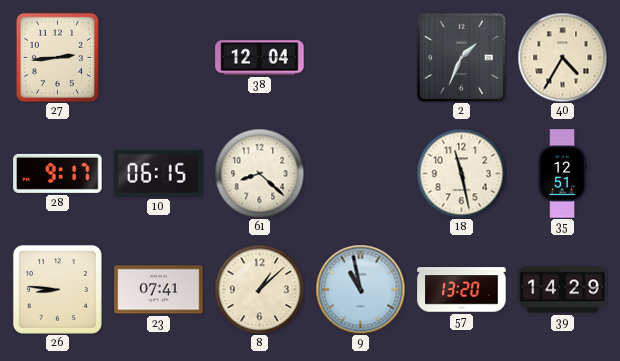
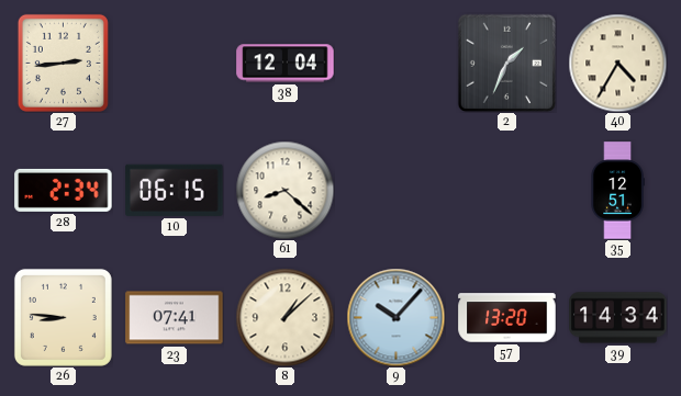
28: 9:17 -> 2:34
18: 11:28 -> none
9: 10:58 -> 10:07
39: 14:29 -> 14:34
